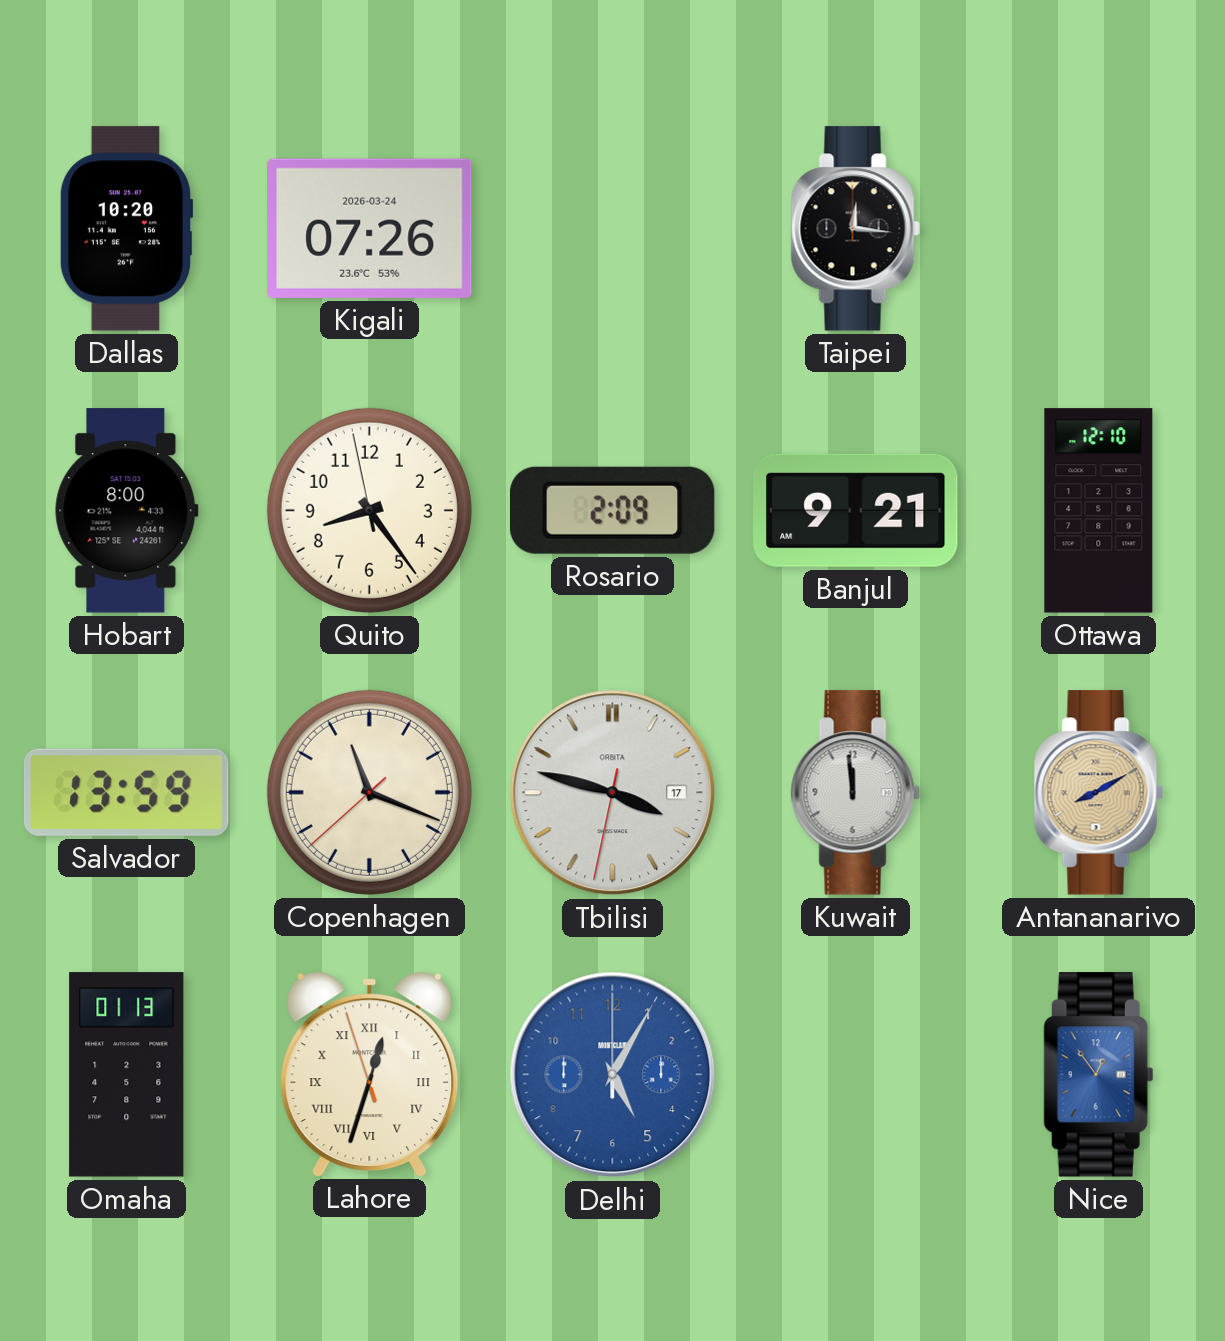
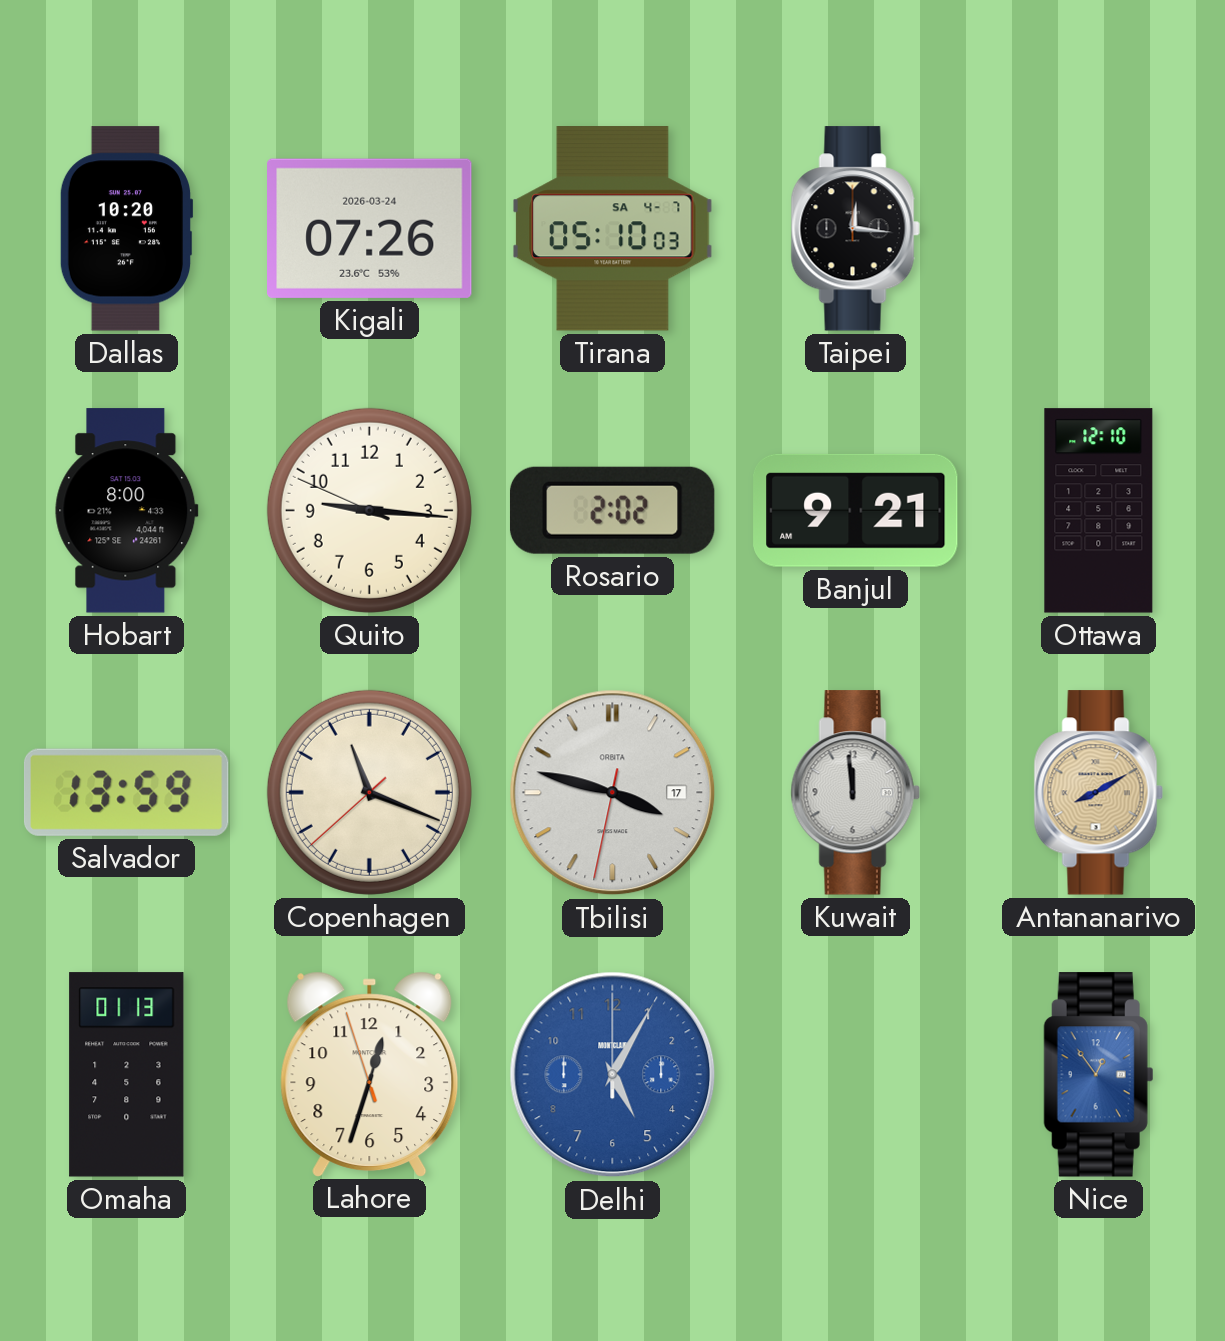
Tirana: none -> 05:10
Quito: 8:23 -> 9:15
Rosario: 2:09 -> 2:02
Lahore numerals: Roman -> Arabic
